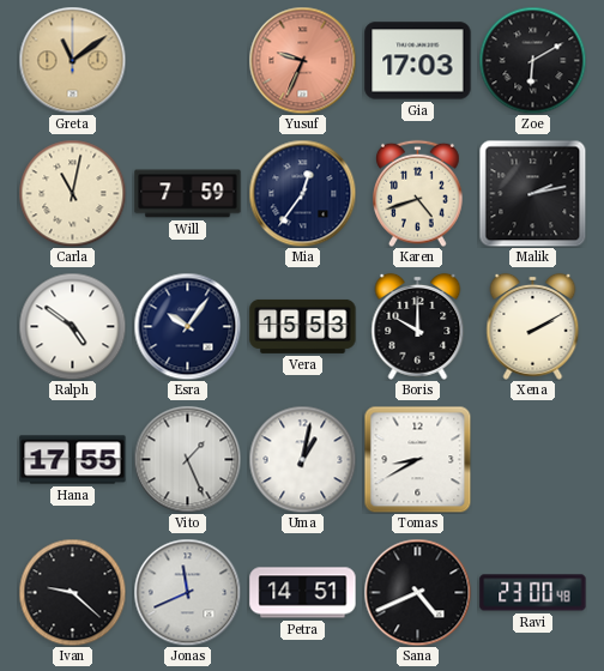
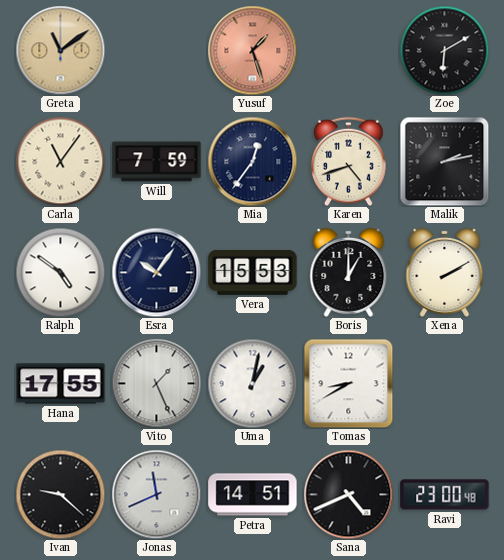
Yusuf: 9:34 -> 1:27
Gia: 17:03 -> none
Carla: 11:02 -> 11:06
Boris: 10:00 -> 1:00
